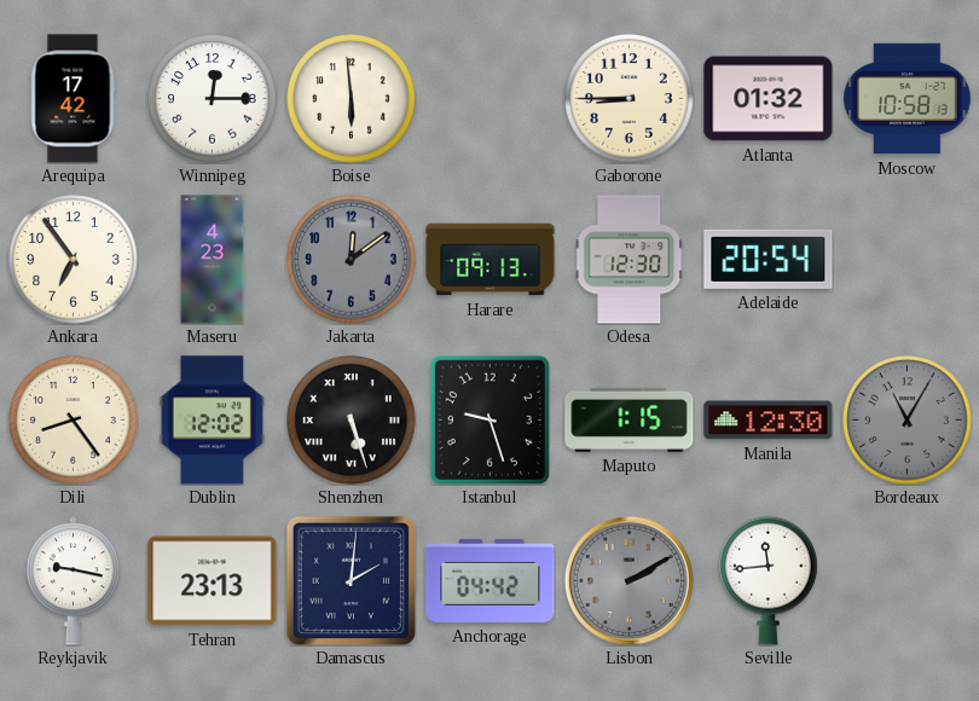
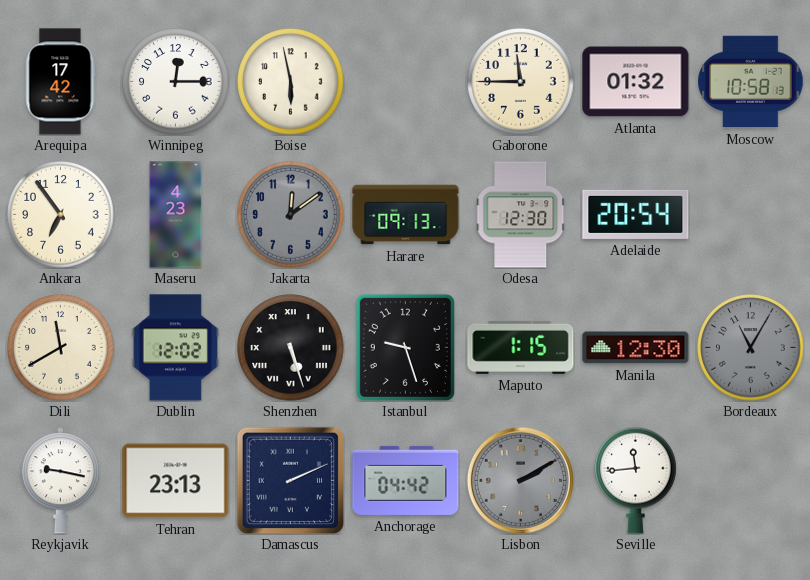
Boise: 5:59 -> 5:58
Gaborone: 8:45 -> 11:45
Dili: 8:24 -> 11:40
Damascus: 2:01 -> 2:11
